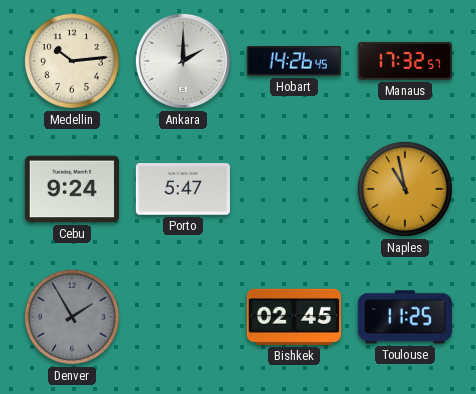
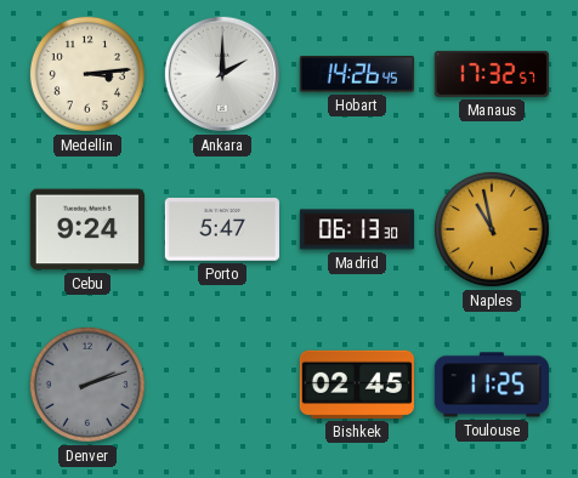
Medellin: 10:14 -> 3:14
Madrid: none -> 06:13
Denver: 1:55 -> 2:12
